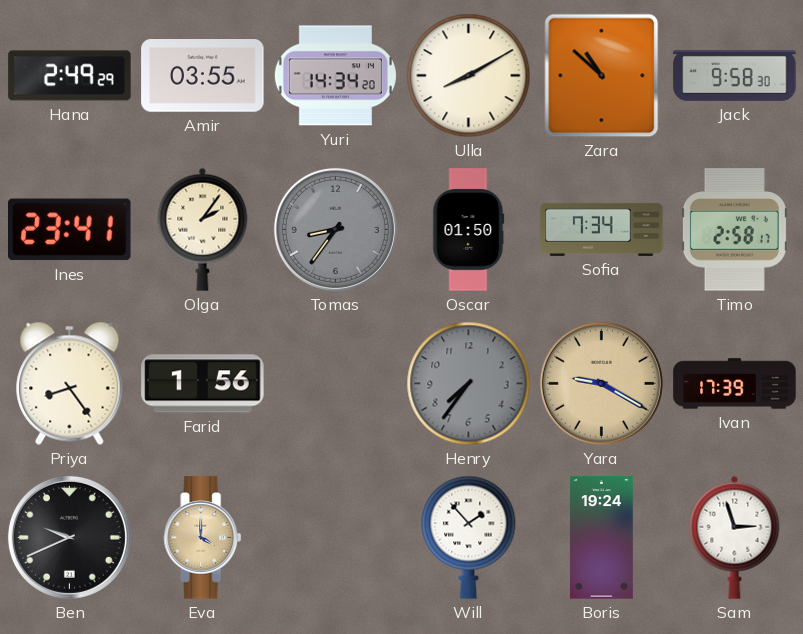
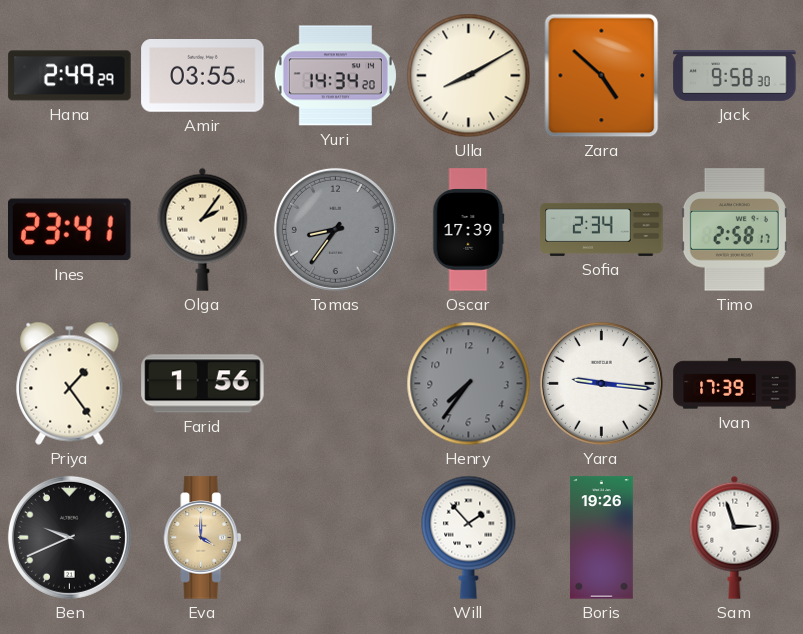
Zara: 10:52 -> 4:52
Oscar: 01:50 -> 17:39
Sofia: 7:34 -> 2:34
Priya: 8:24 -> 1:24
Yara: 9:20 -> 9:16
Yara dial: champagne -> white
Boris: 19:24 -> 19:26
